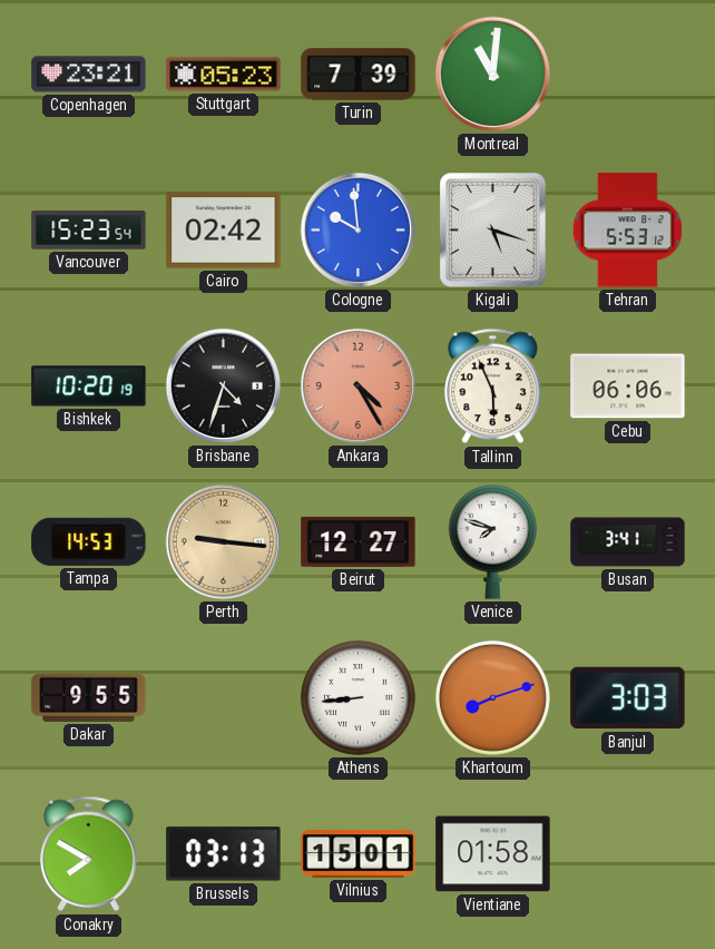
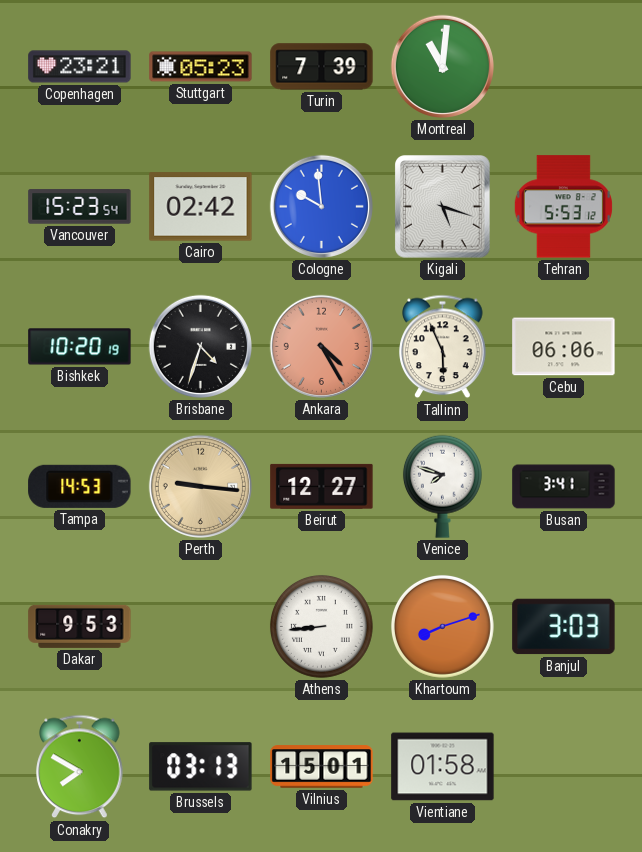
Dakar: 9:55 -> 9:53
